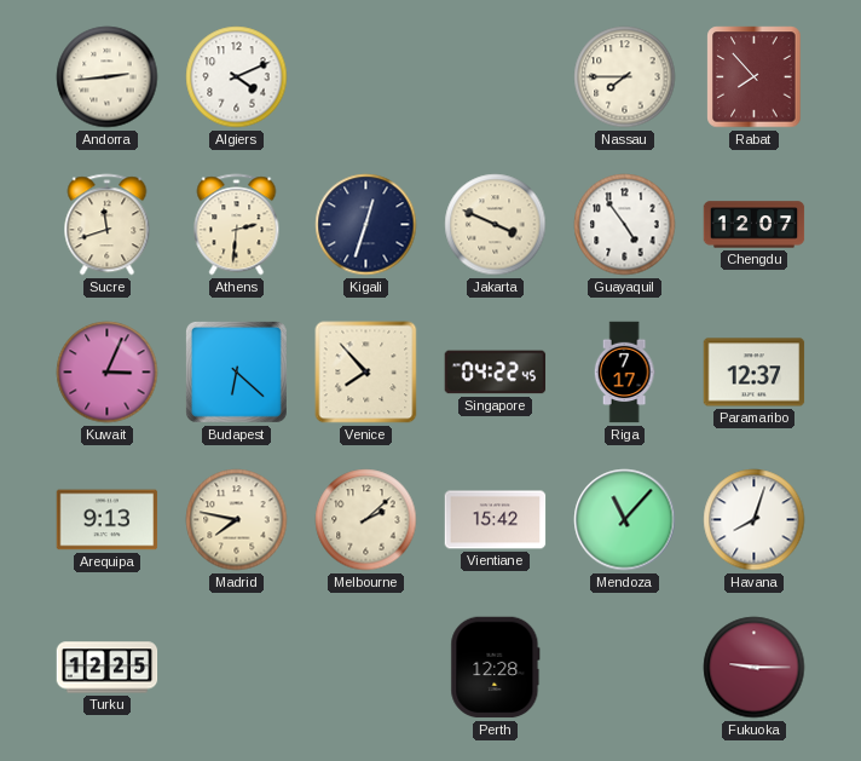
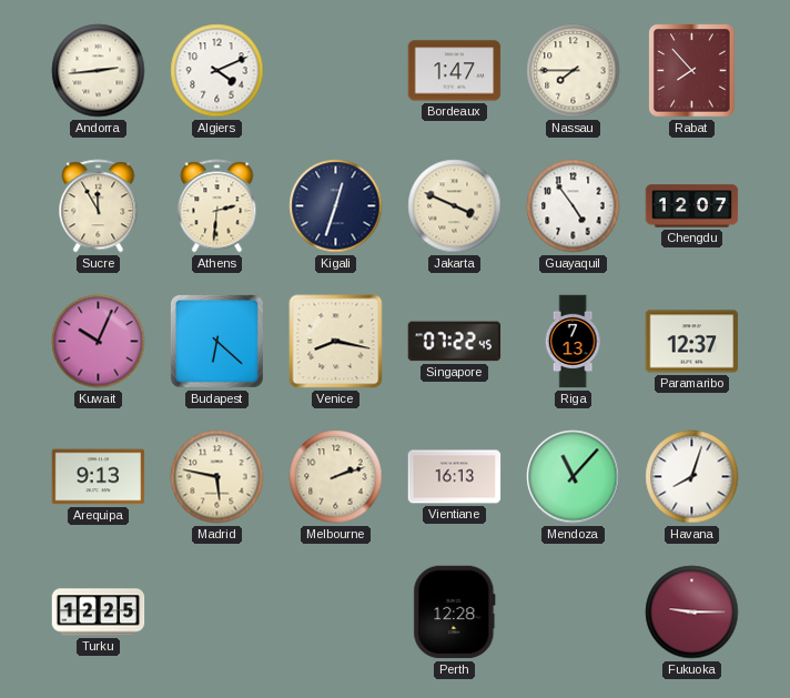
Bordeaux: none -> 1:47
Sucre: 11:42 -> 11:55
Kuwait: 3:04 -> 10:04
Venice: 7:53 -> 8:17
Singapore: 04:22 -> 07:22
Riga: 7:17 -> 7:13
Madrid: 7:47 -> 5:47
Melbourne: 2:08 -> 2:12
Vientiane: 15:42 -> 16:13
